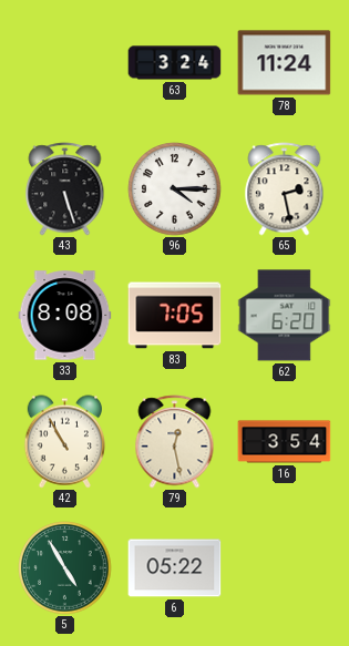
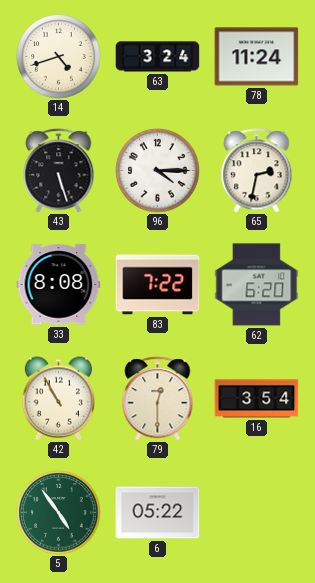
14: none -> 4:42
65: 2:28 -> 2:32
83: 7:05 -> 7:22
79: 12:28 -> 12:30
5: 4:55 -> 4:54
